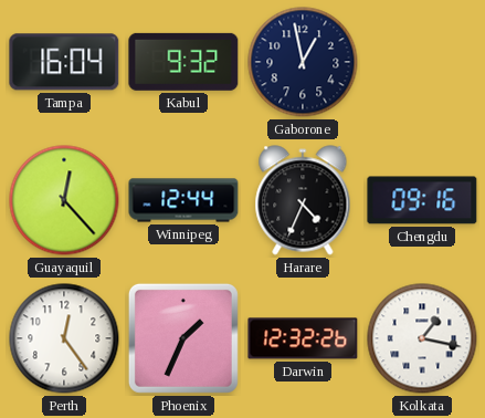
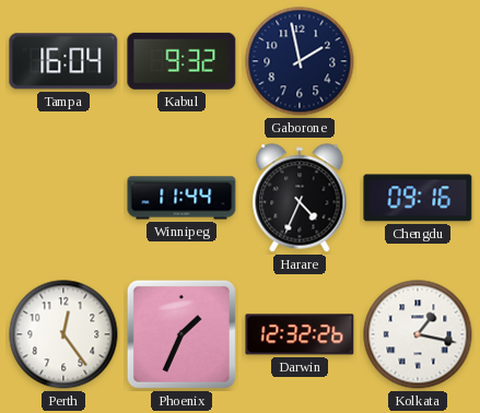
Gaborone: 12:58 -> 1:58
Guayaquil: 12:23 -> none
Winnipeg: 12:44 -> 11:44
